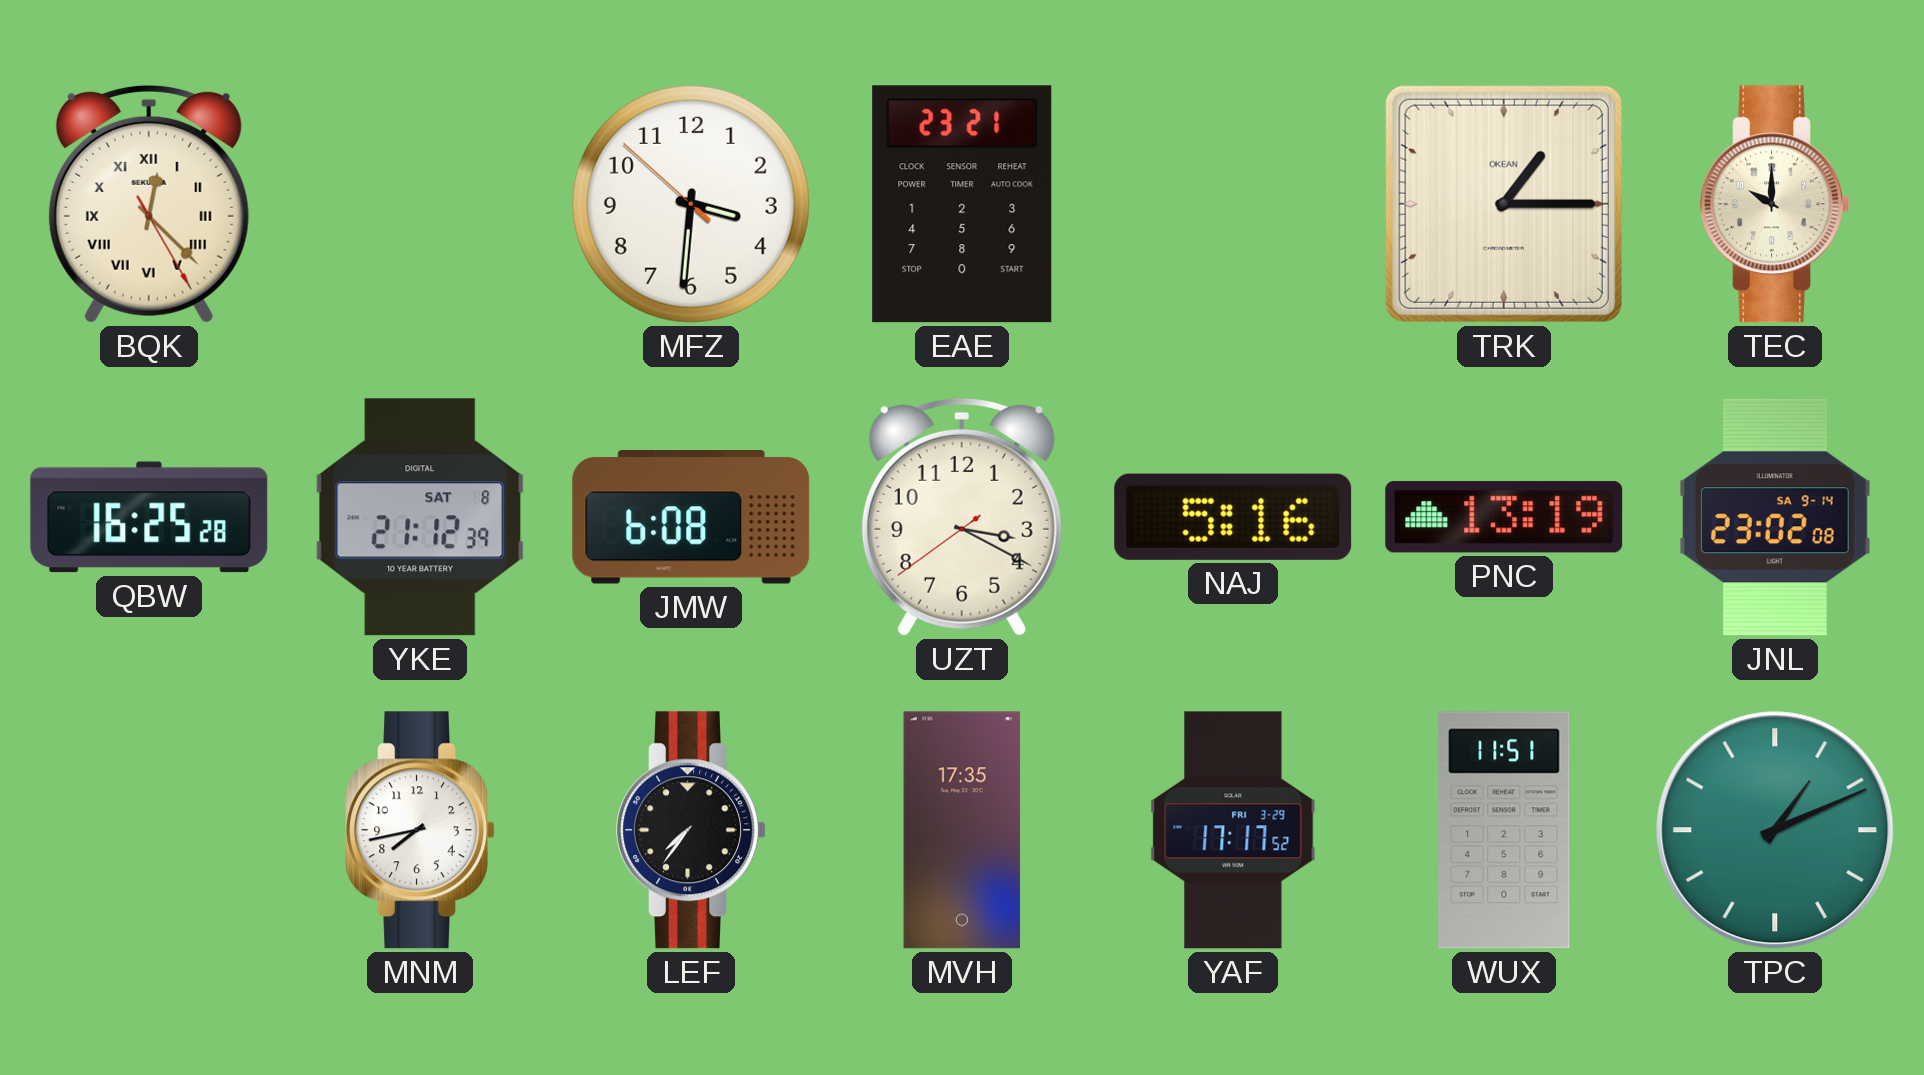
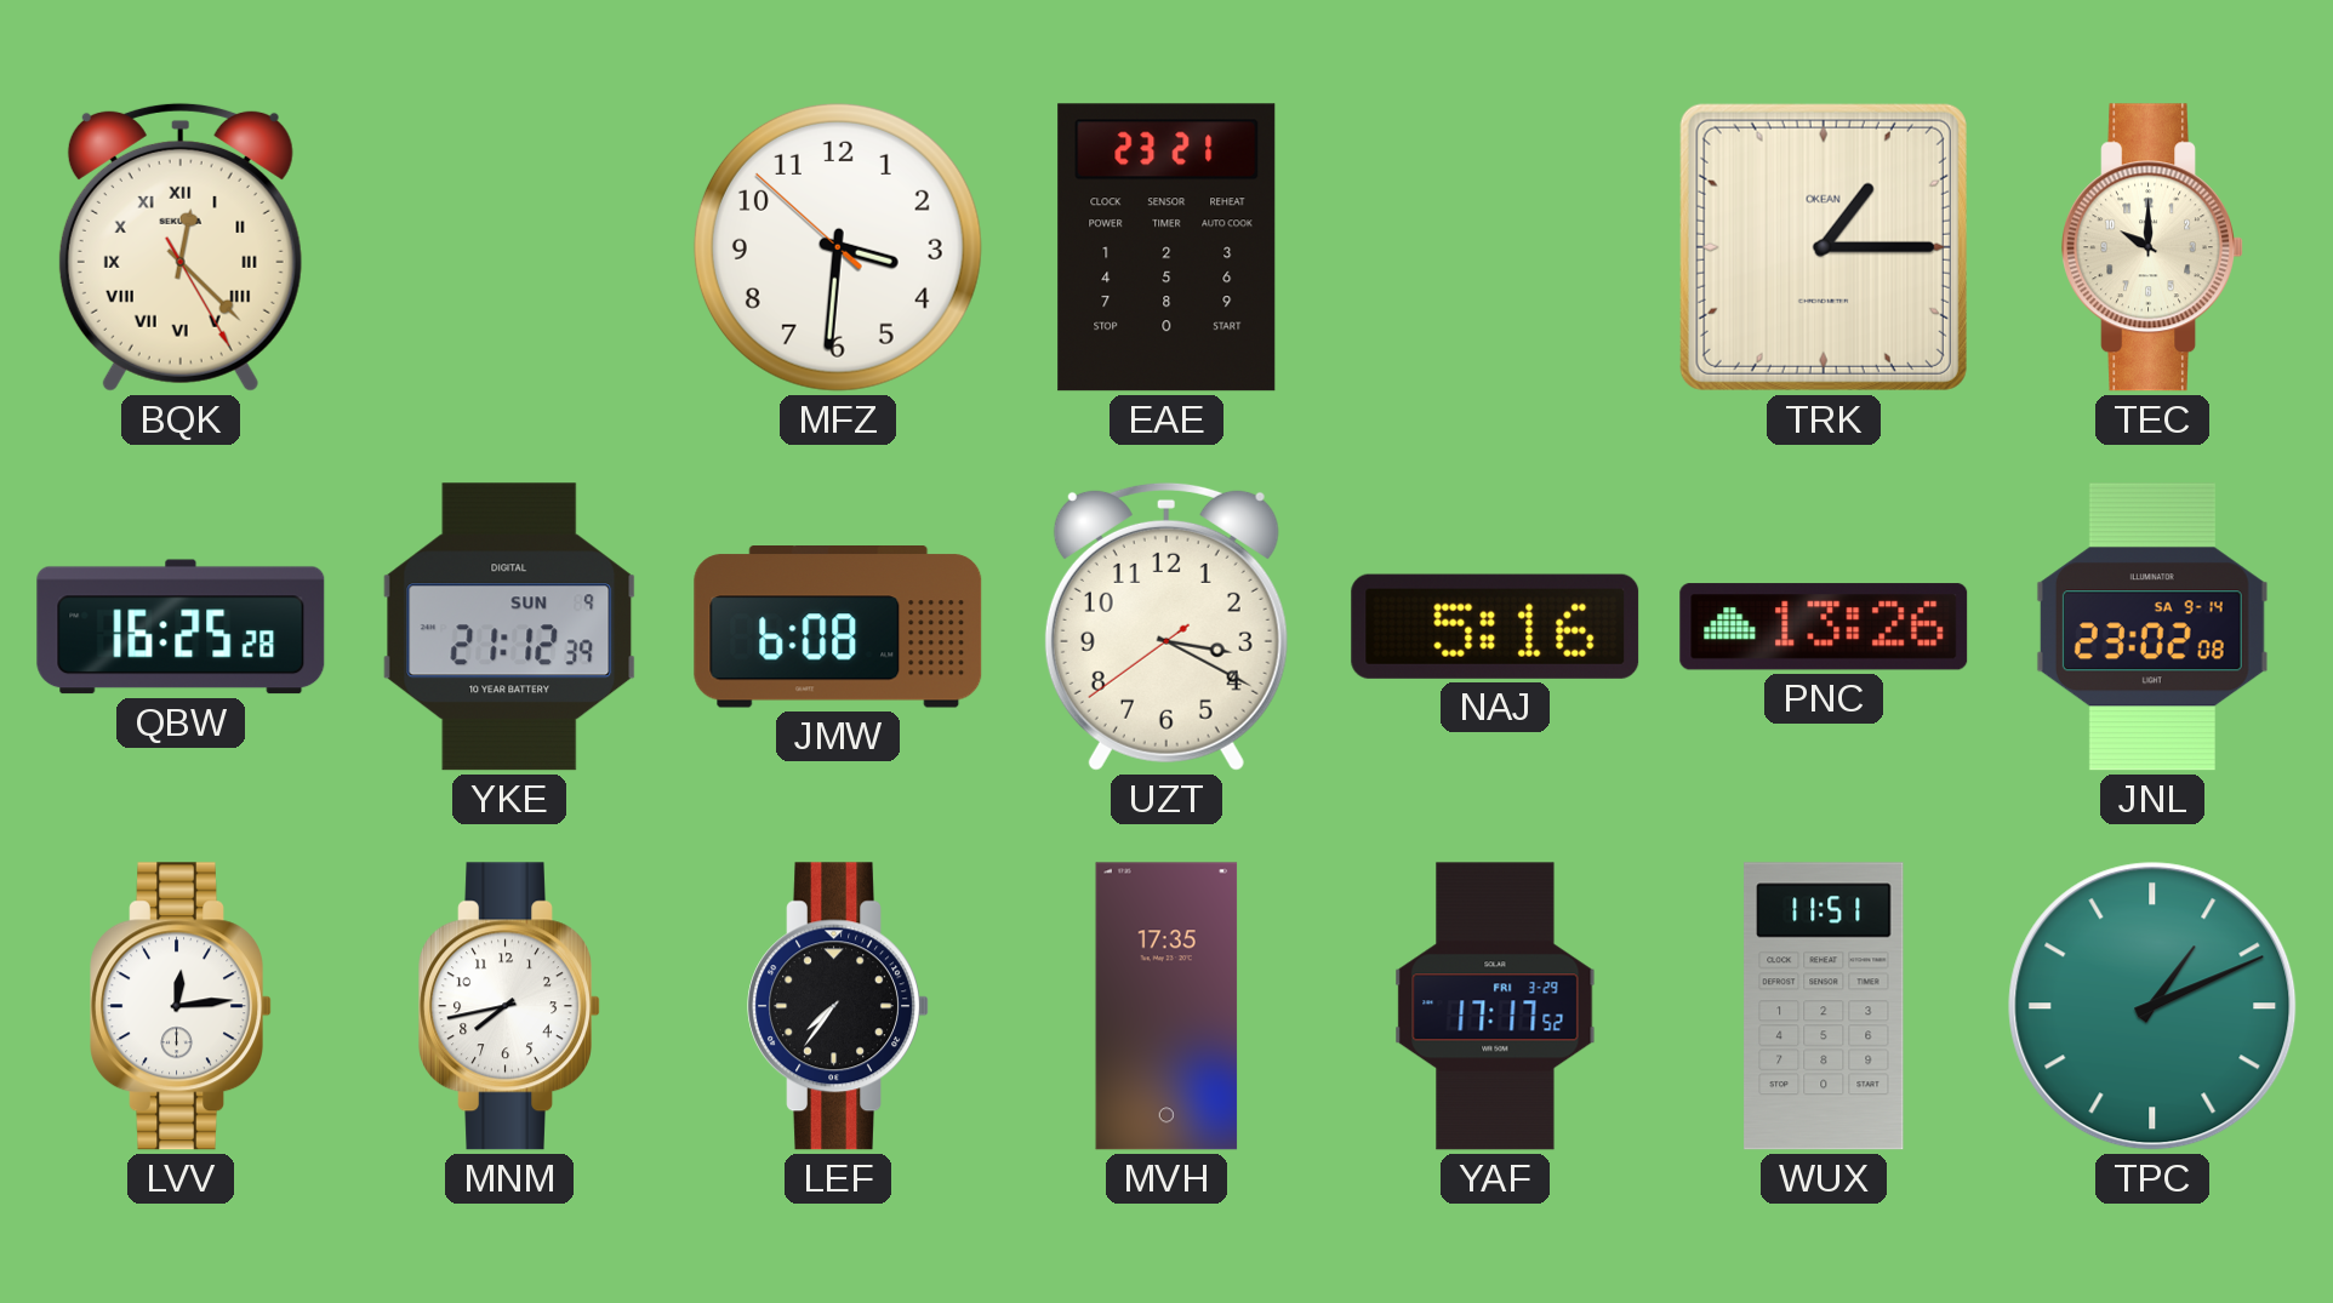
YKE date: SAT 8 -> SUN 9
PNC: 13:19 -> 13:26
LVV: none -> 12:14
